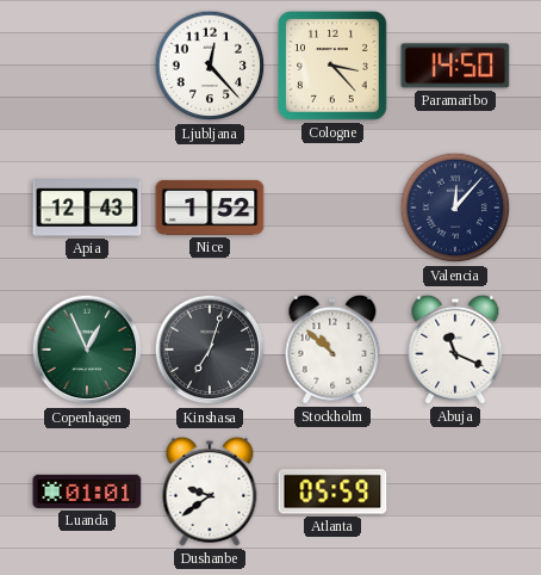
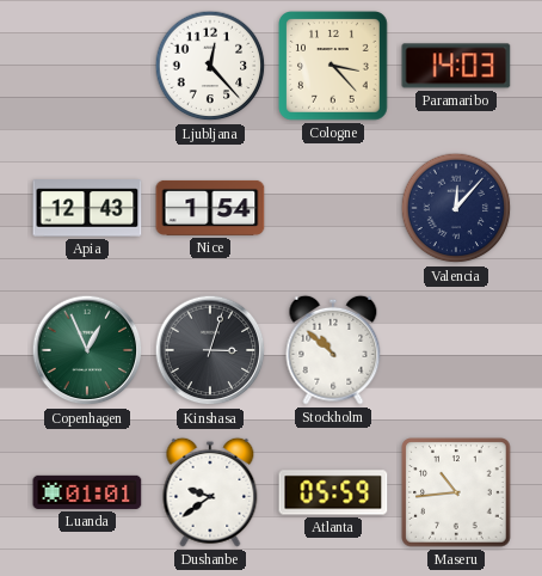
Paramaribo: 14:50 -> 14:03
Nice: 1:52 -> 1:54
Kinshasa: 7:03 -> 3:03
Abuja: 11:19 -> none
Maseru: none -> 10:44
